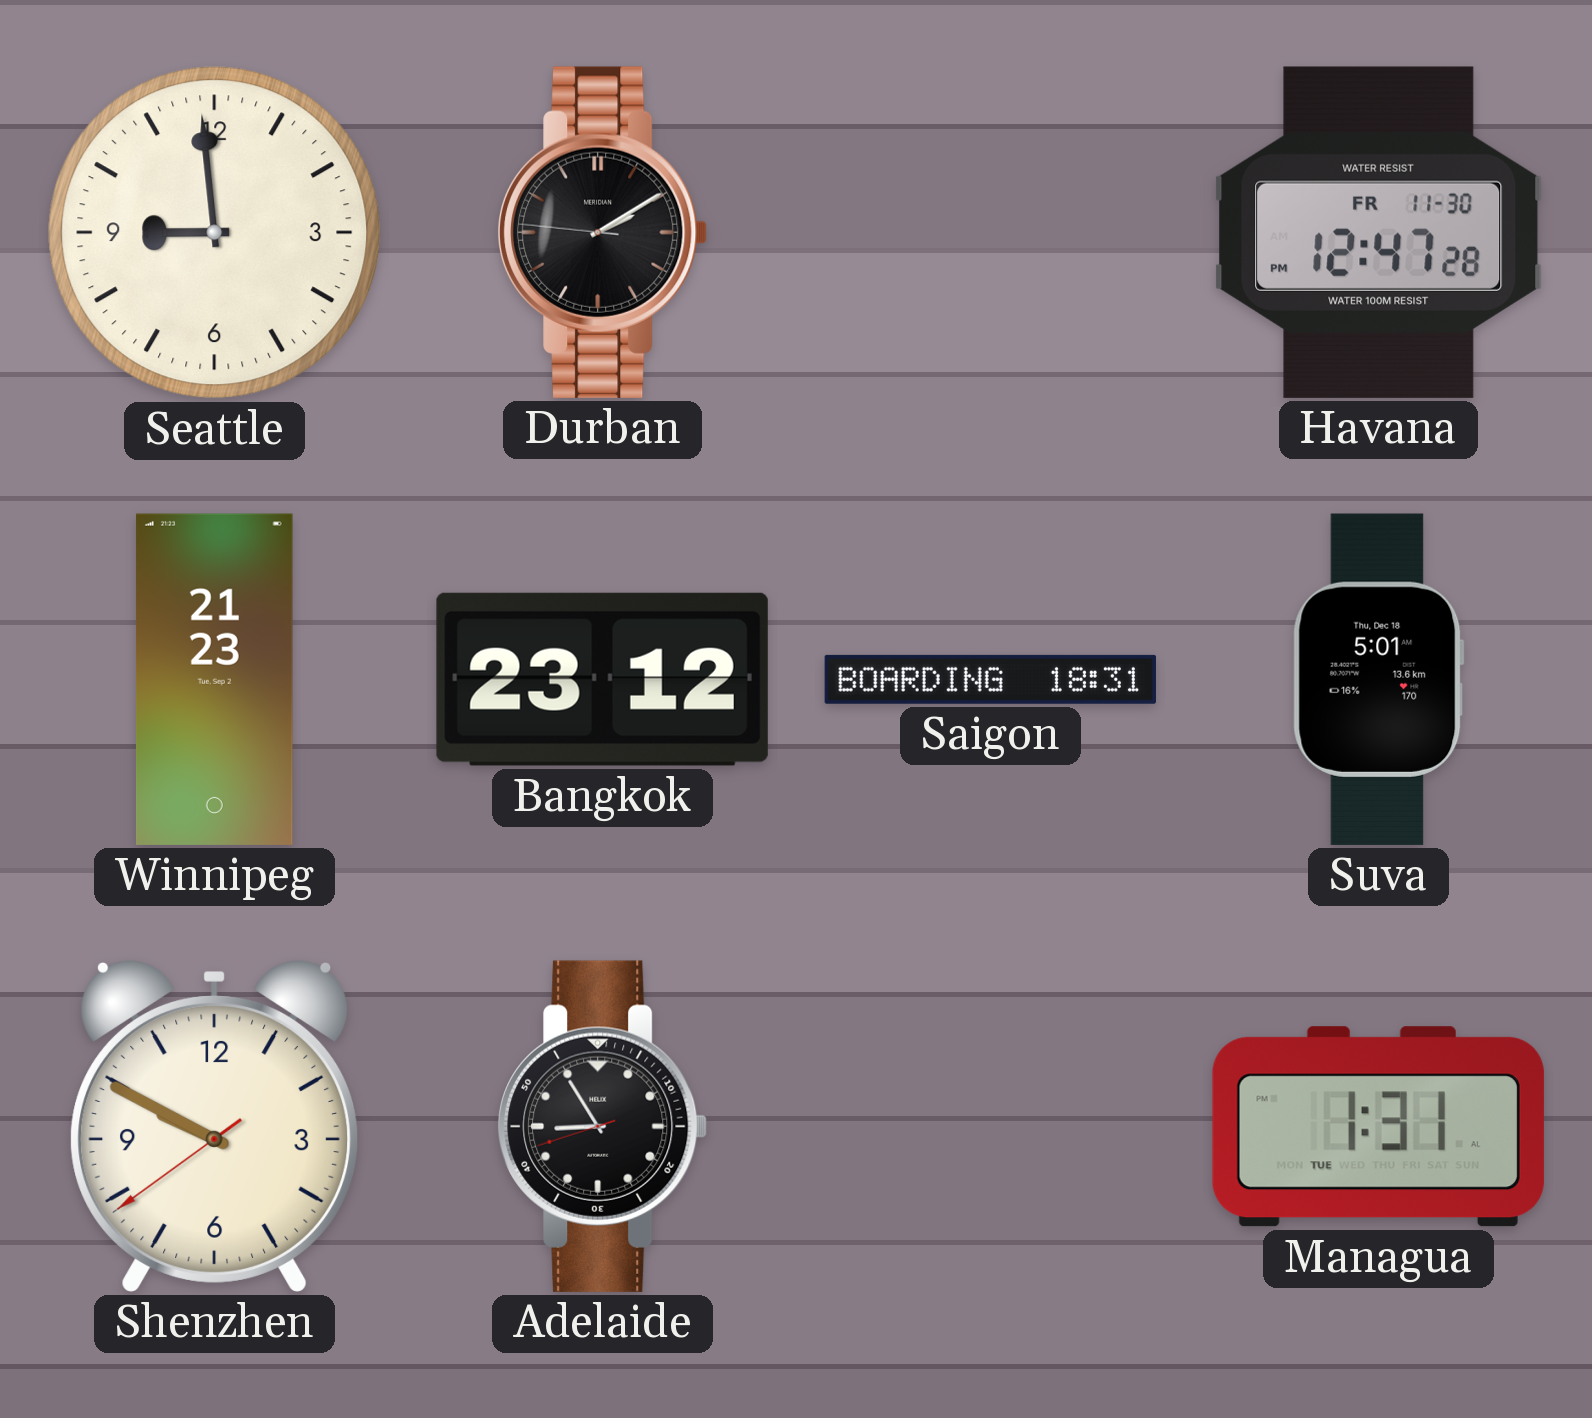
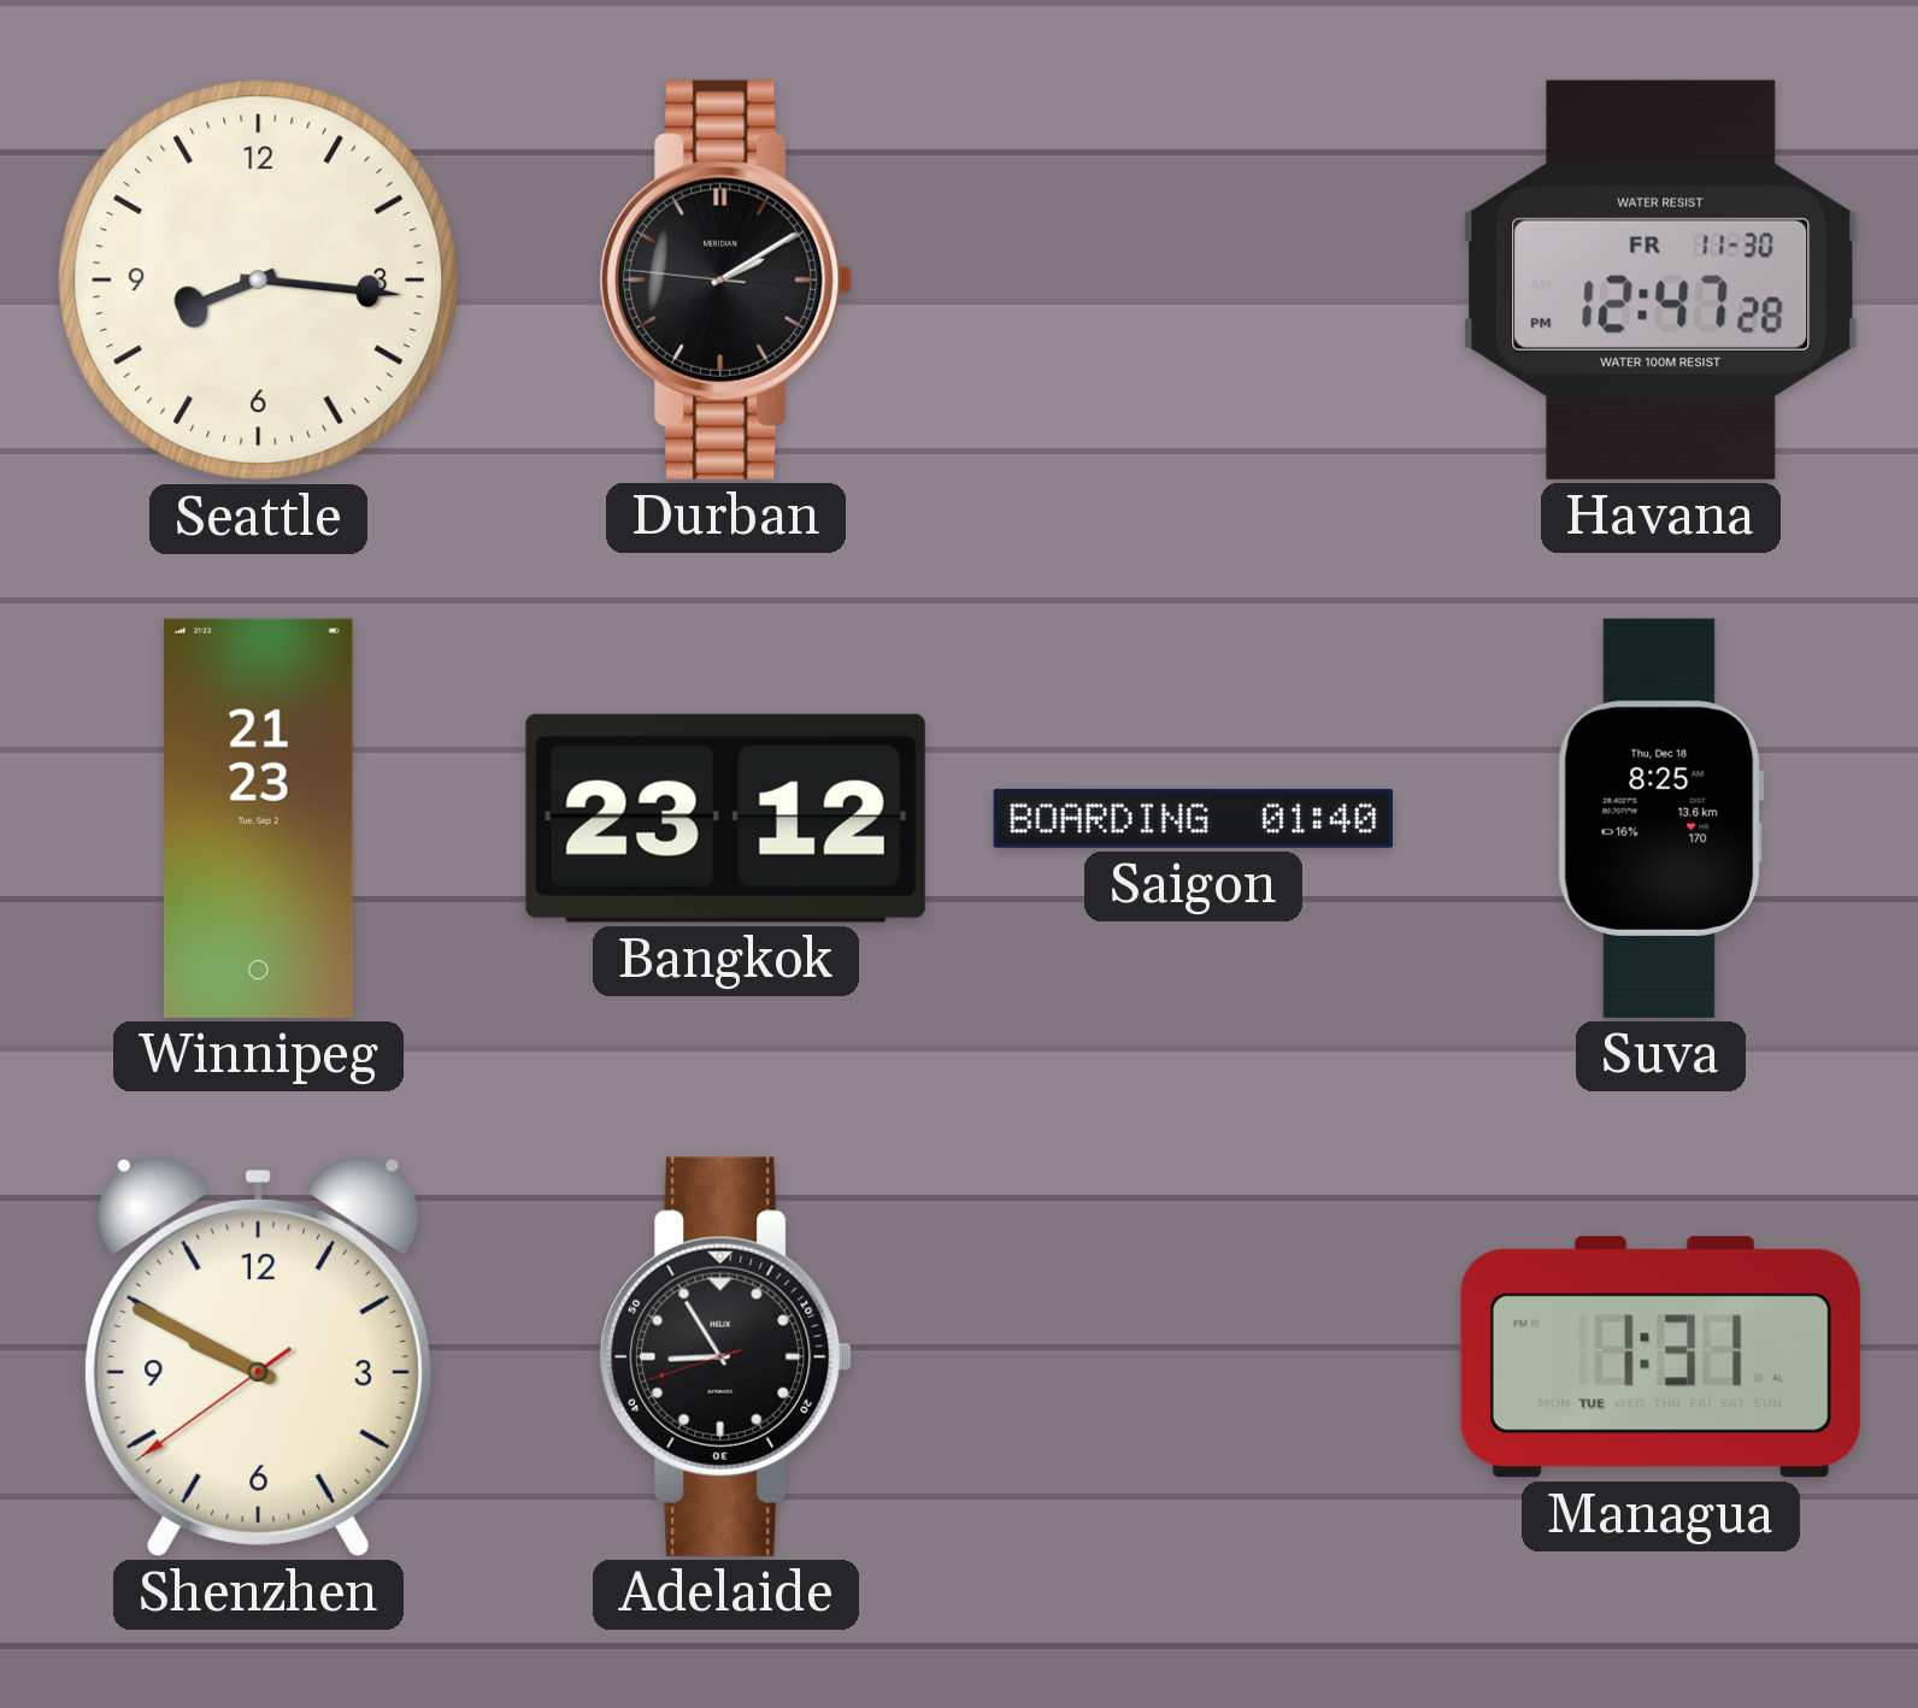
Seattle: 8:59 -> 8:16
Saigon: 18:31 -> 01:40
Suva: 5:01 -> 8:25
